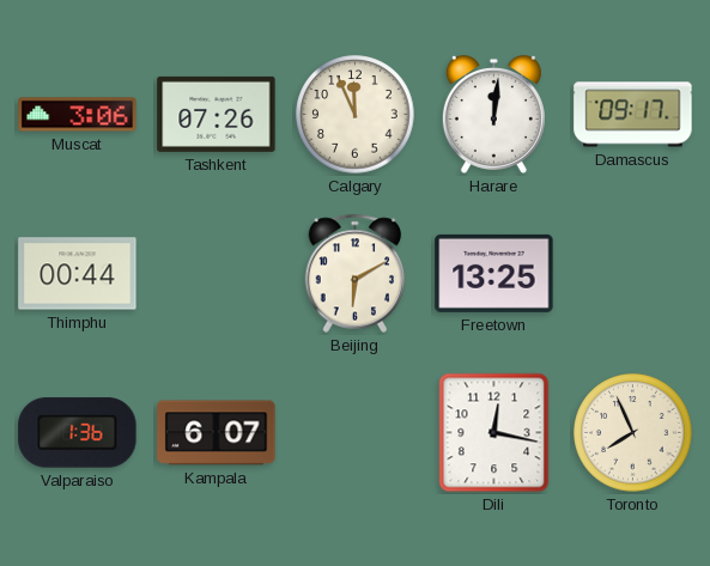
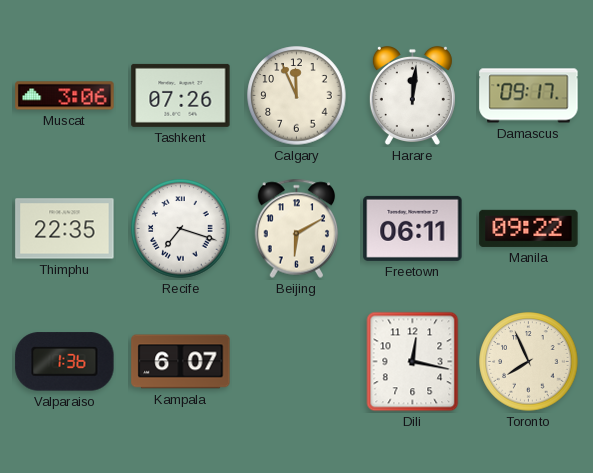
Thimphu: 00:44 -> 22:35
Recife: none -> 7:18
Freetown: 13:25 -> 06:11
Manila: none -> 09:22
